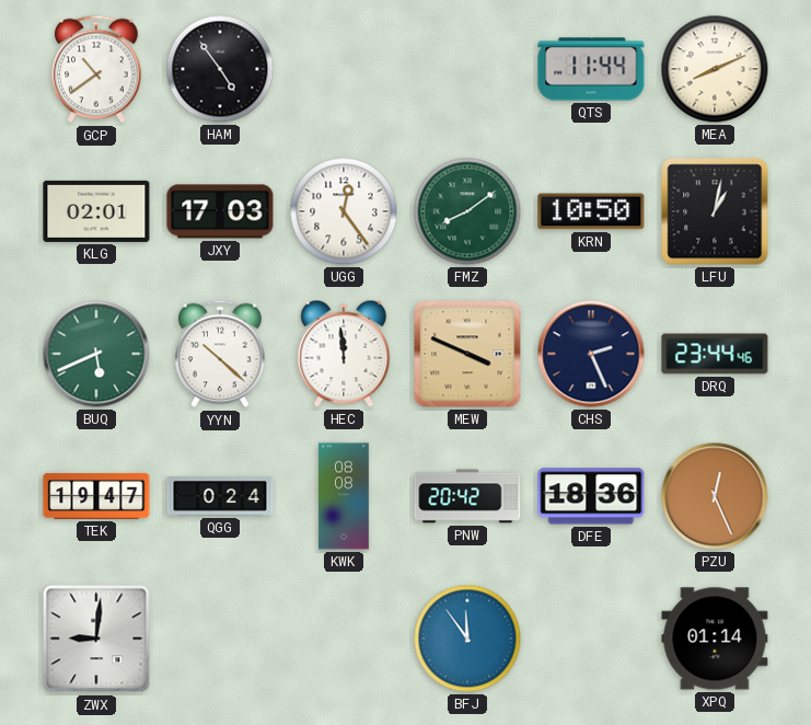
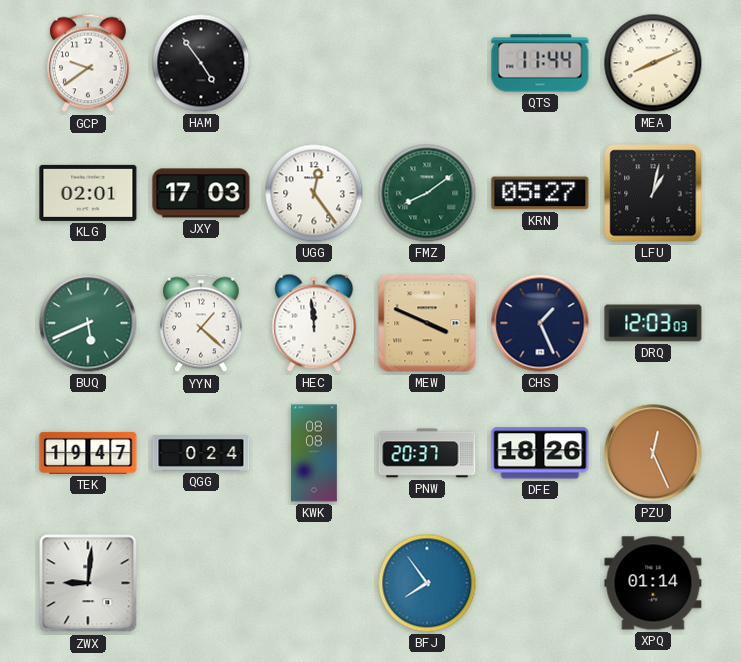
GCP: 10:39 -> 9:39
KRN: 10:50 -> 05:27
YYN: 10:22 -> 1:22
CHS: 2:26 -> 1:26
DRQ: 23:44 -> 12:03
PNW: 20:42 -> 20:37
DFE: 18:36 -> 18:26
BFJ: 11:54 -> 7:54
